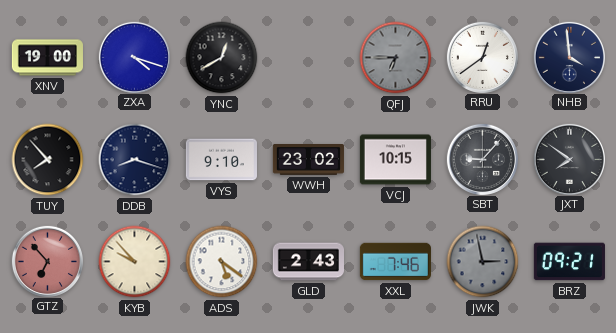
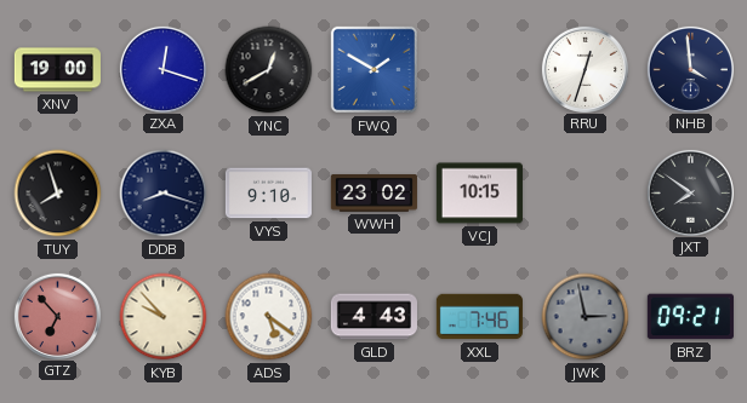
ZXA: 4:18 -> 12:18
FWQ: none -> 1:50
QFJ: 6:45 -> none
RRU: 12:39 -> 12:33
TUY: 7:53 -> 7:57
SBT: 9:07 -> none
GLD: 2:43 -> 4:43
